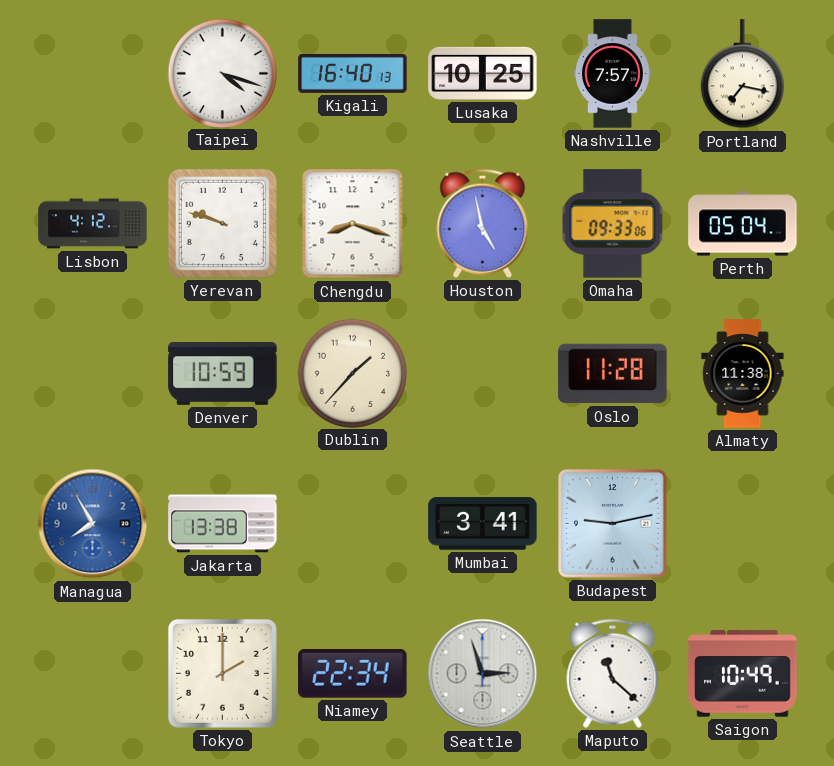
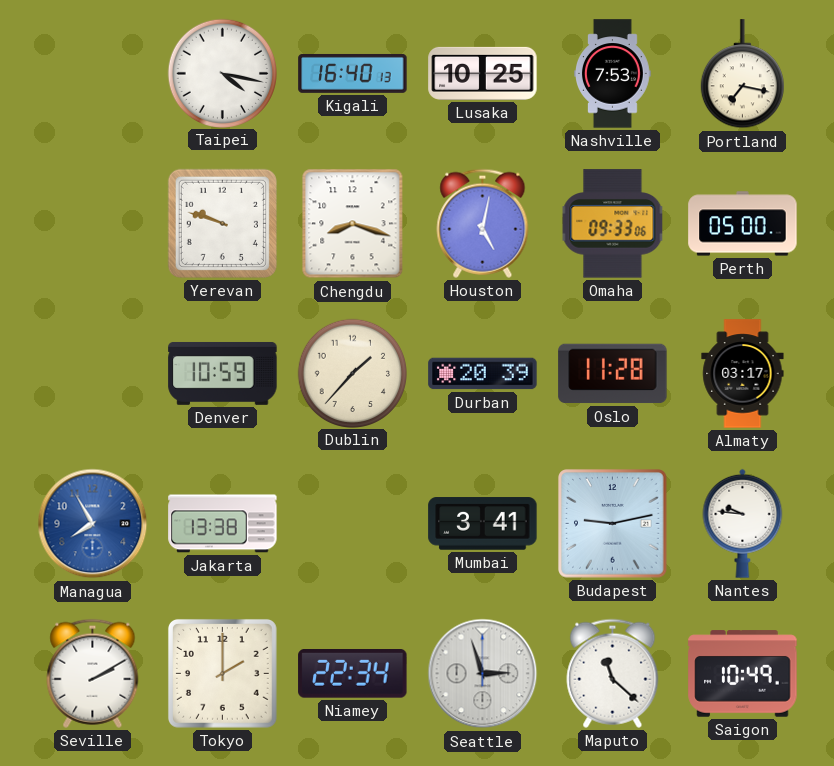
Taipei: 4:18 -> 4:17
Nashville: 7:57 -> 7:53
Lisbon: 4:12 -> none
Houston: 4:58 -> 5:02
Perth: 05:04 -> 05:00
Durban: none -> 20:39
Almaty: 11:38 -> 03:17
Nantes: none -> 9:46
Seville: none -> 2:10
